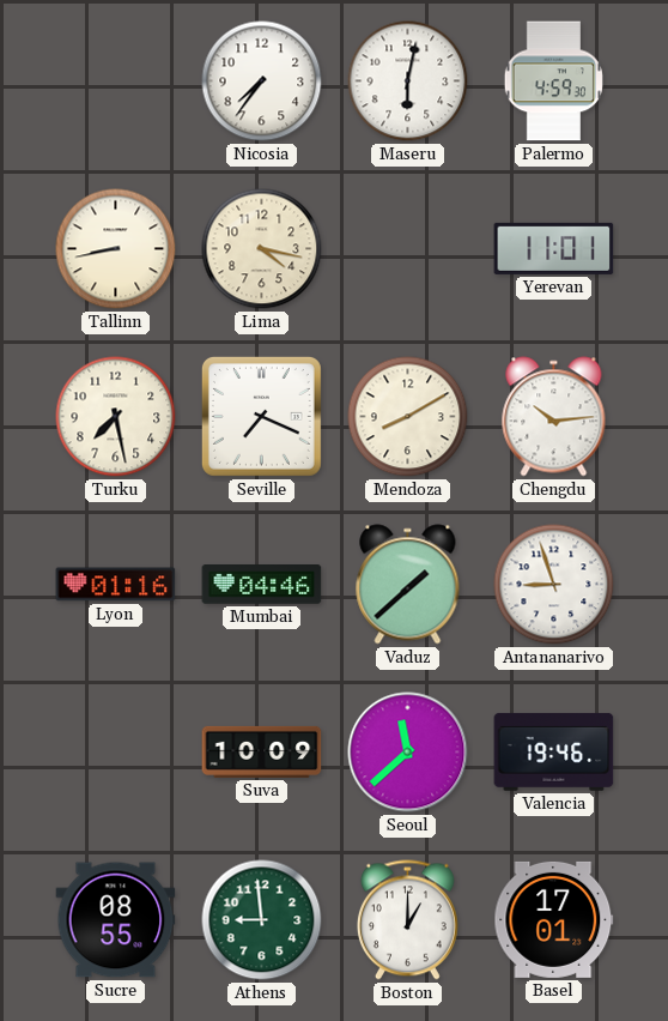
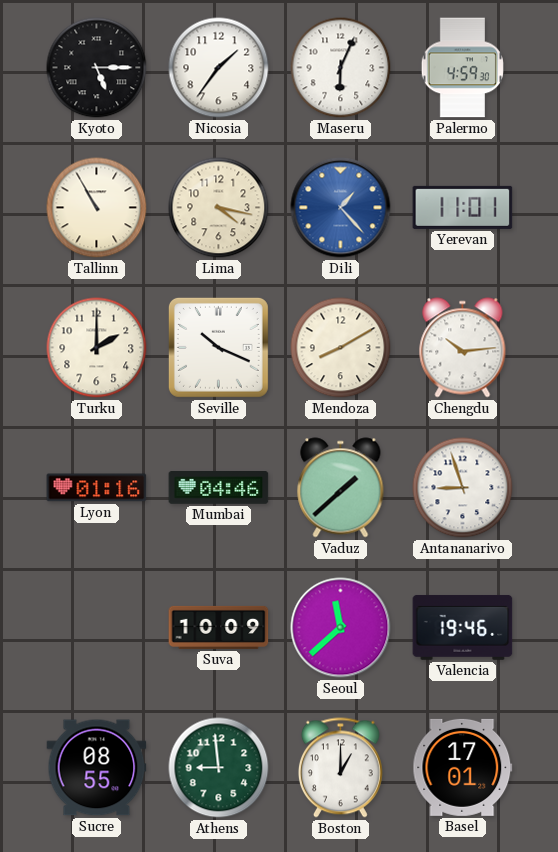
Kyoto: none -> 5:15
Nicosia: 7:36 -> 1:36
Maseru: 6:02 -> 6:04
Tallinn: 8:43 -> 10:55
Dili: none -> 1:23
Turku: 7:28 -> 2:00
Seville: 7:19 -> 10:19
